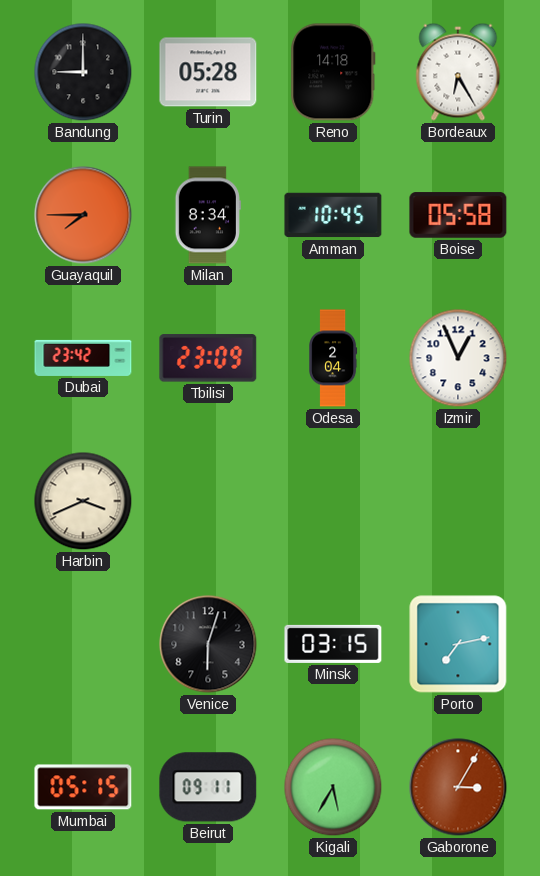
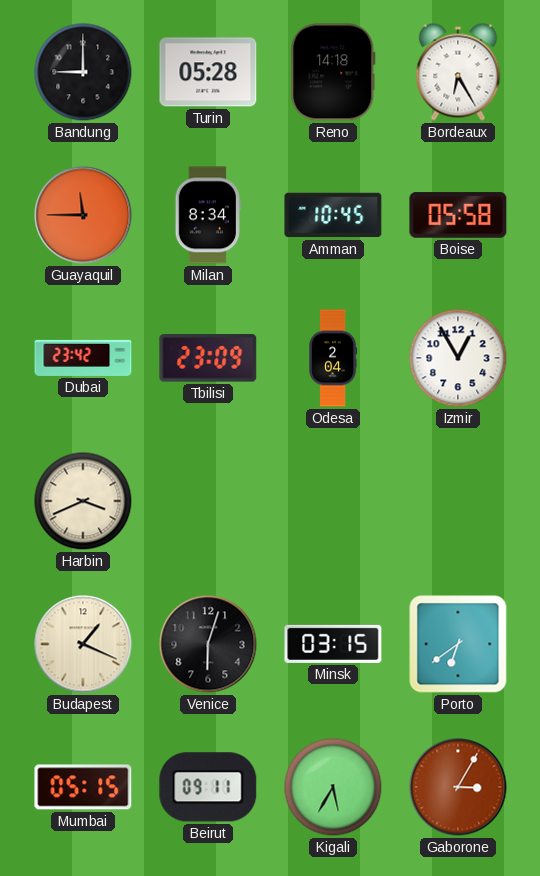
Guayaquil: 7:45 -> 11:45
Izmir: 12:56 -> 12:55
Budapest: none -> 1:19
Porto: 7:13 -> 6:39
